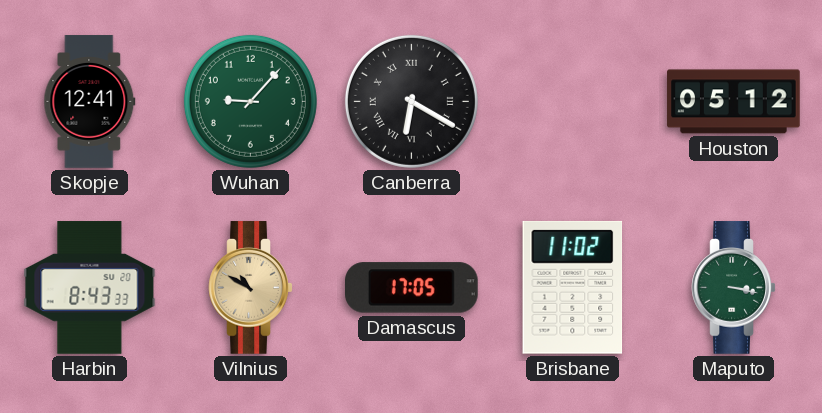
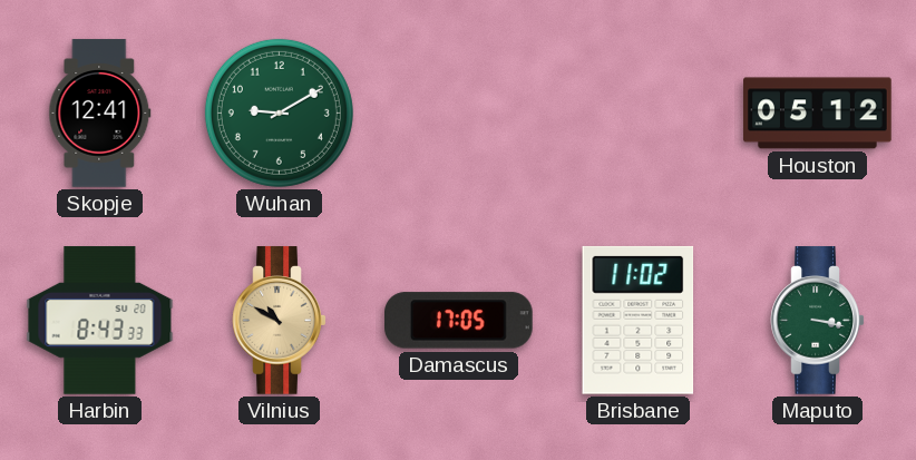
Wuhan: 9:07 -> 9:10
Canberra: 6:20 -> none
